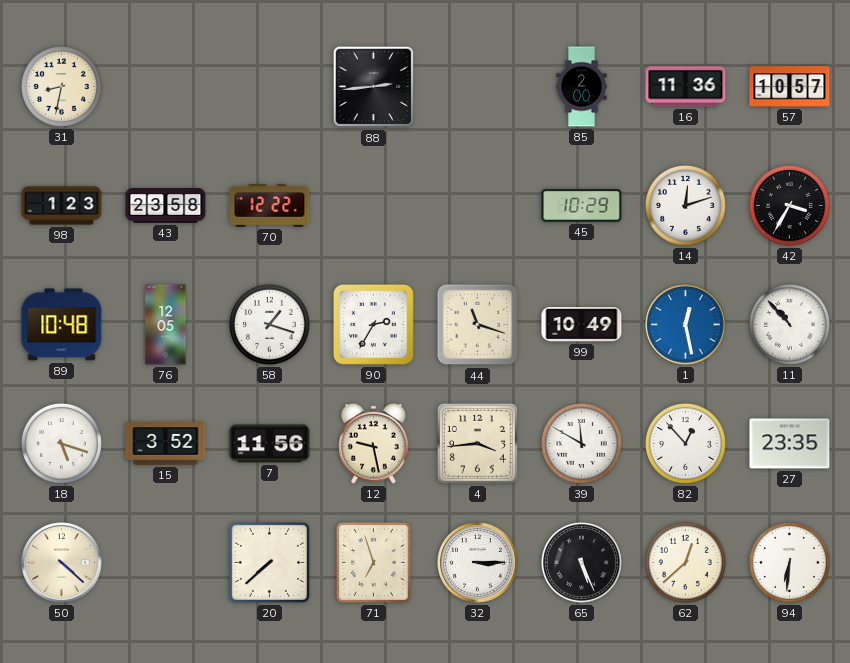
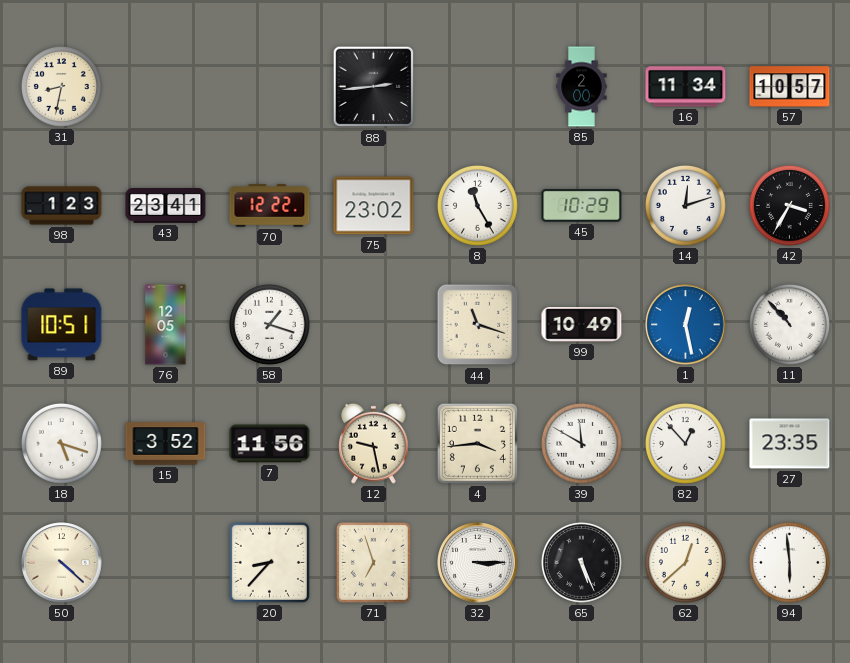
16: 11:36 -> 11:34
43: 23:58 -> 23:41
75: none -> 23:02
8: none -> 11:25
89: 10:48 -> 10:51
90: 2:35 -> none
20: 7:38 -> 8:37
94: 6:31 -> 5:59
